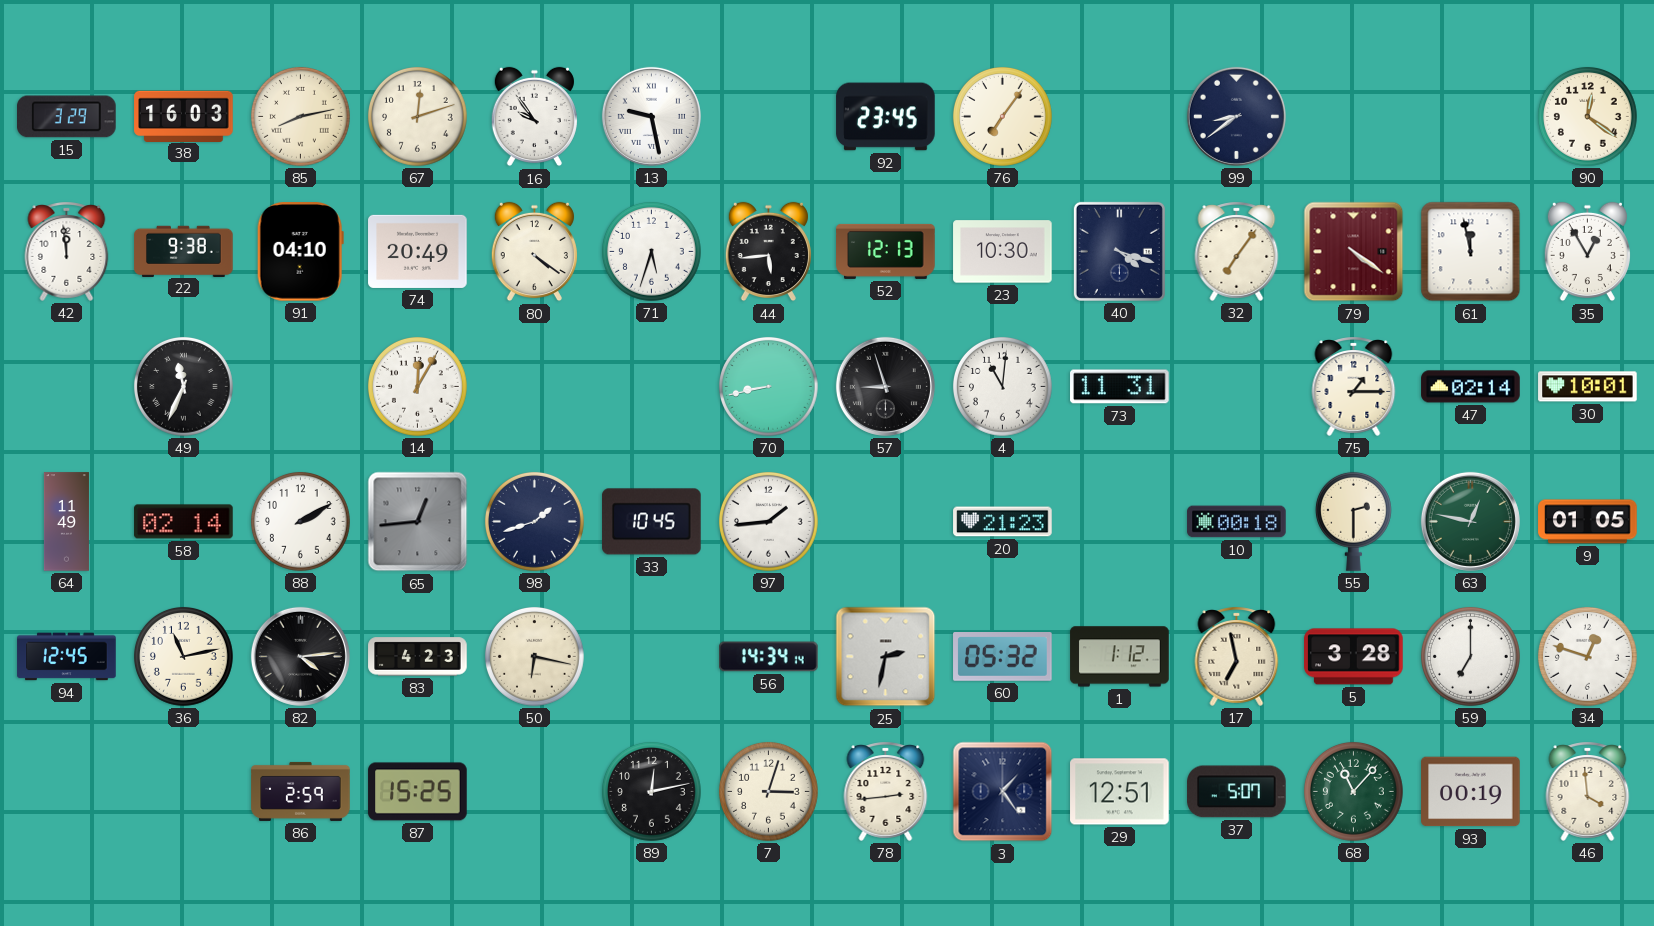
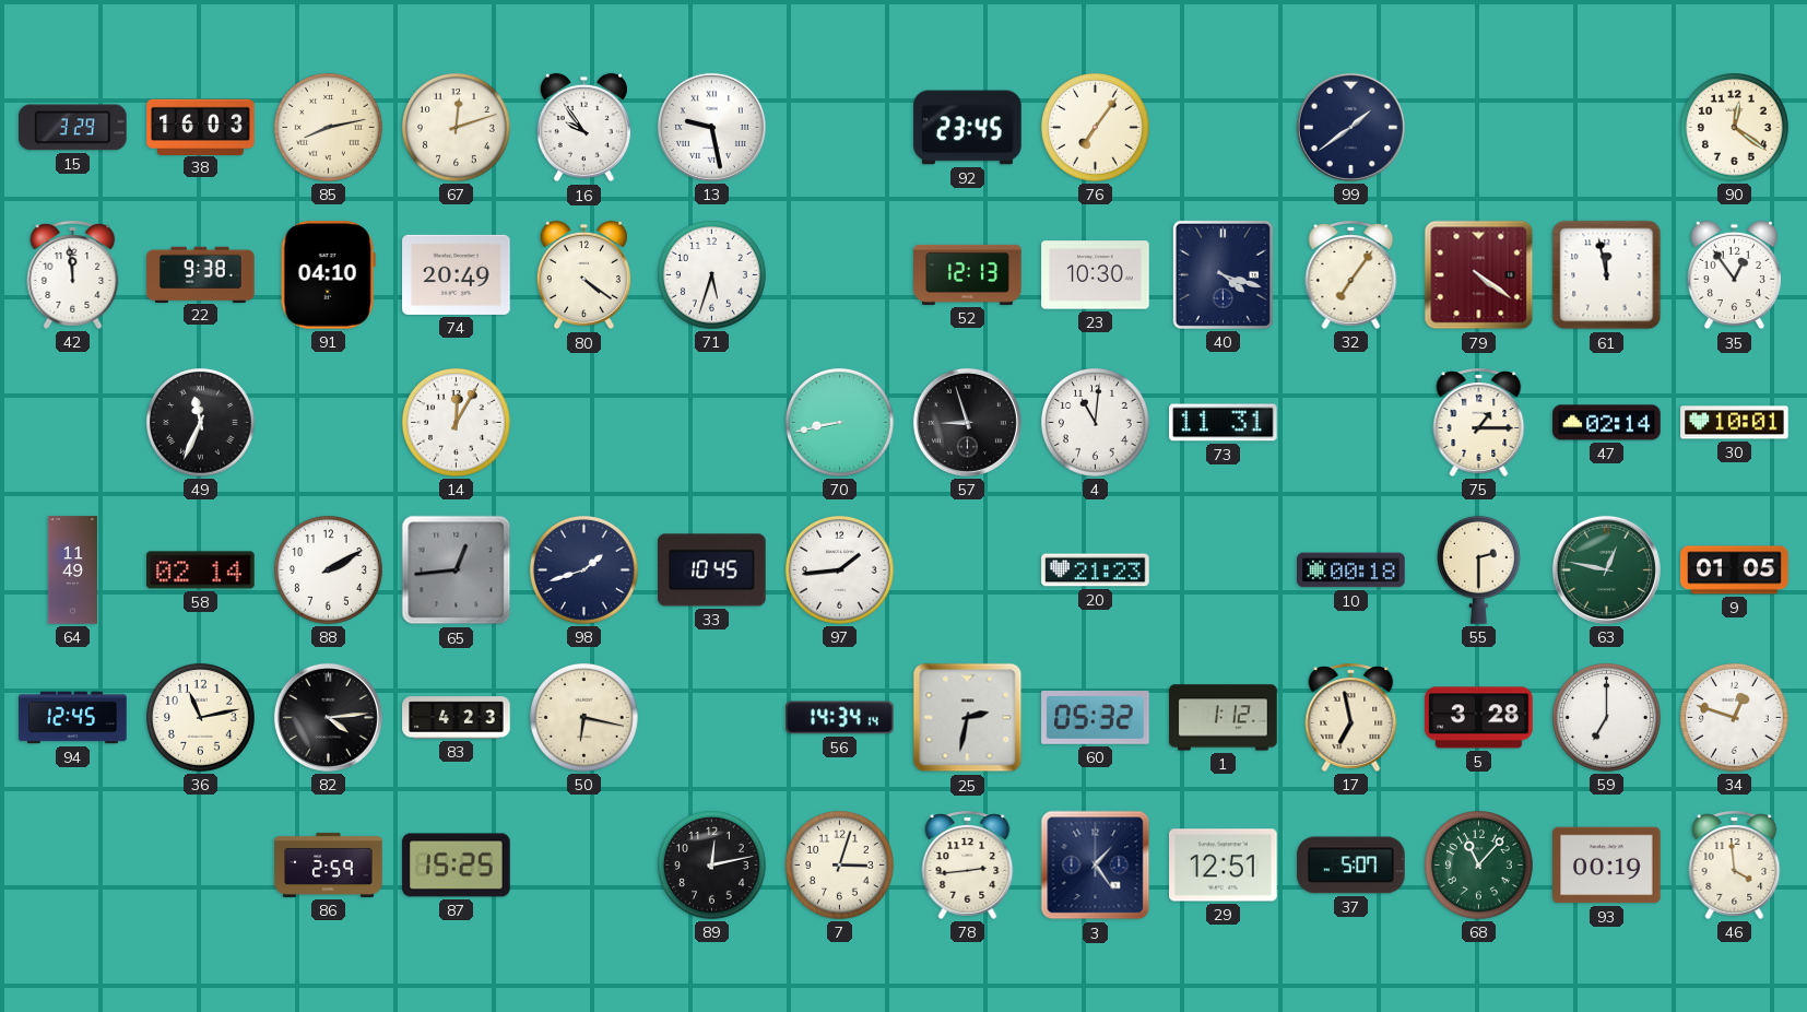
99: 8:39 -> 1:39
44: 5:44 -> none
35: 12:55 -> 12:54
